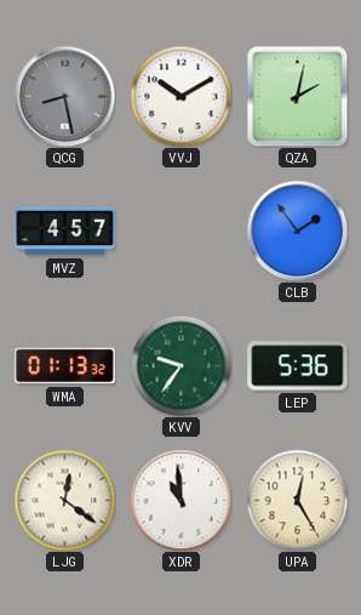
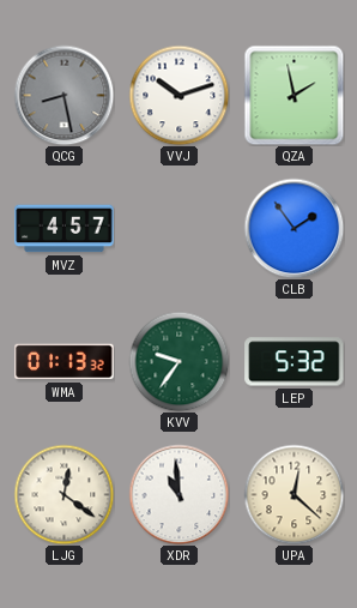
VVJ: 10:10 -> 10:12
QZA: 2:02 -> 1:58
LEP: 5:36 -> 5:32
UPA: 12:25 -> 12:22
